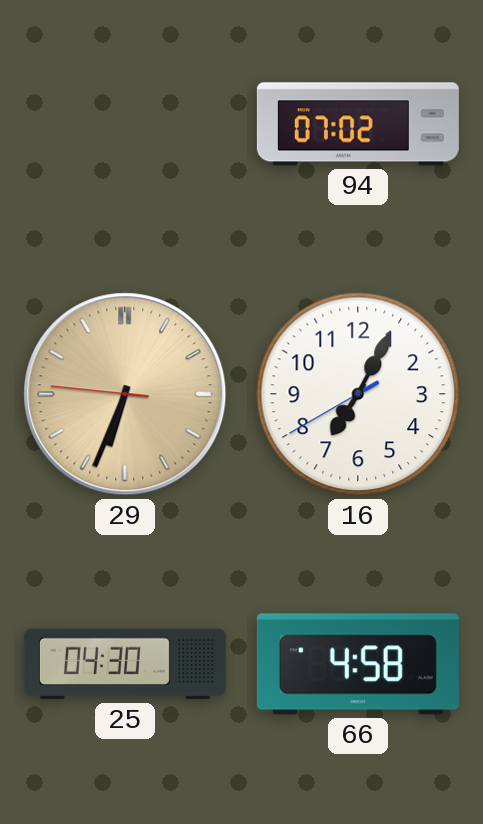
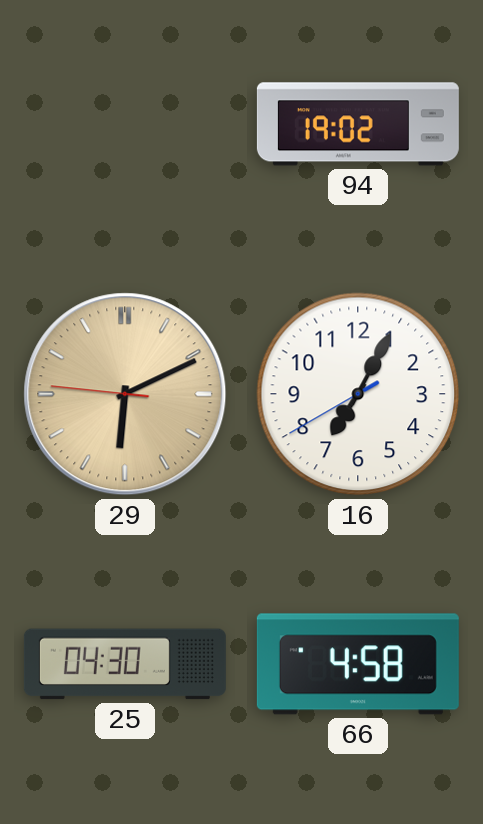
94: 07:02 -> 19:02
29: 6:33 -> 6:10
